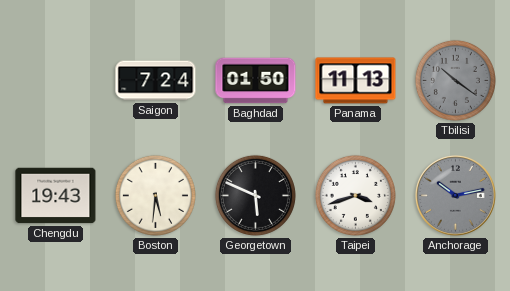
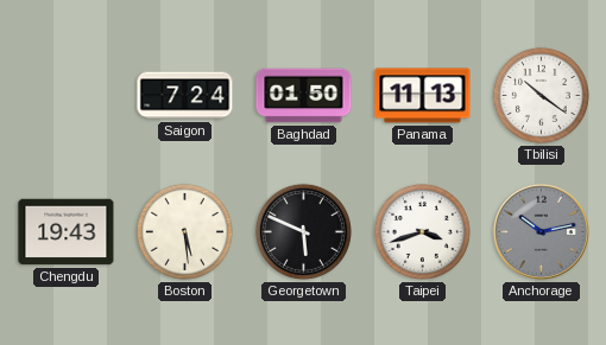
Tbilisi dial: grey -> white
Boston: 5:31 -> 5:29
